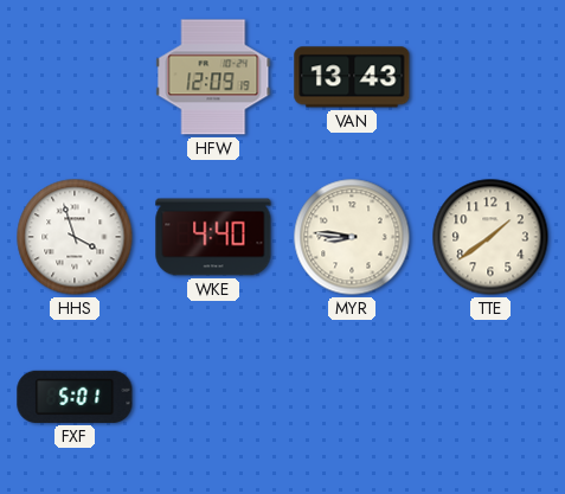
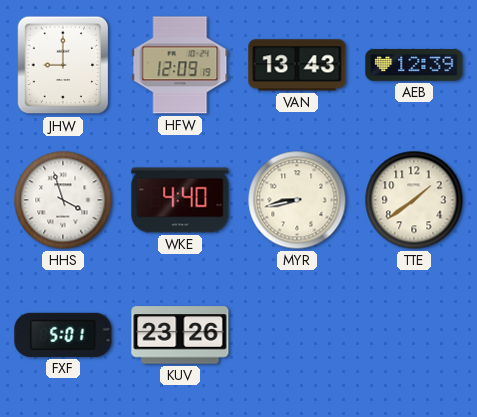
JHW: none -> 9:00
AEB: none -> 12:39
MYR: 8:46 -> 8:43
KUV: none -> 23:26
